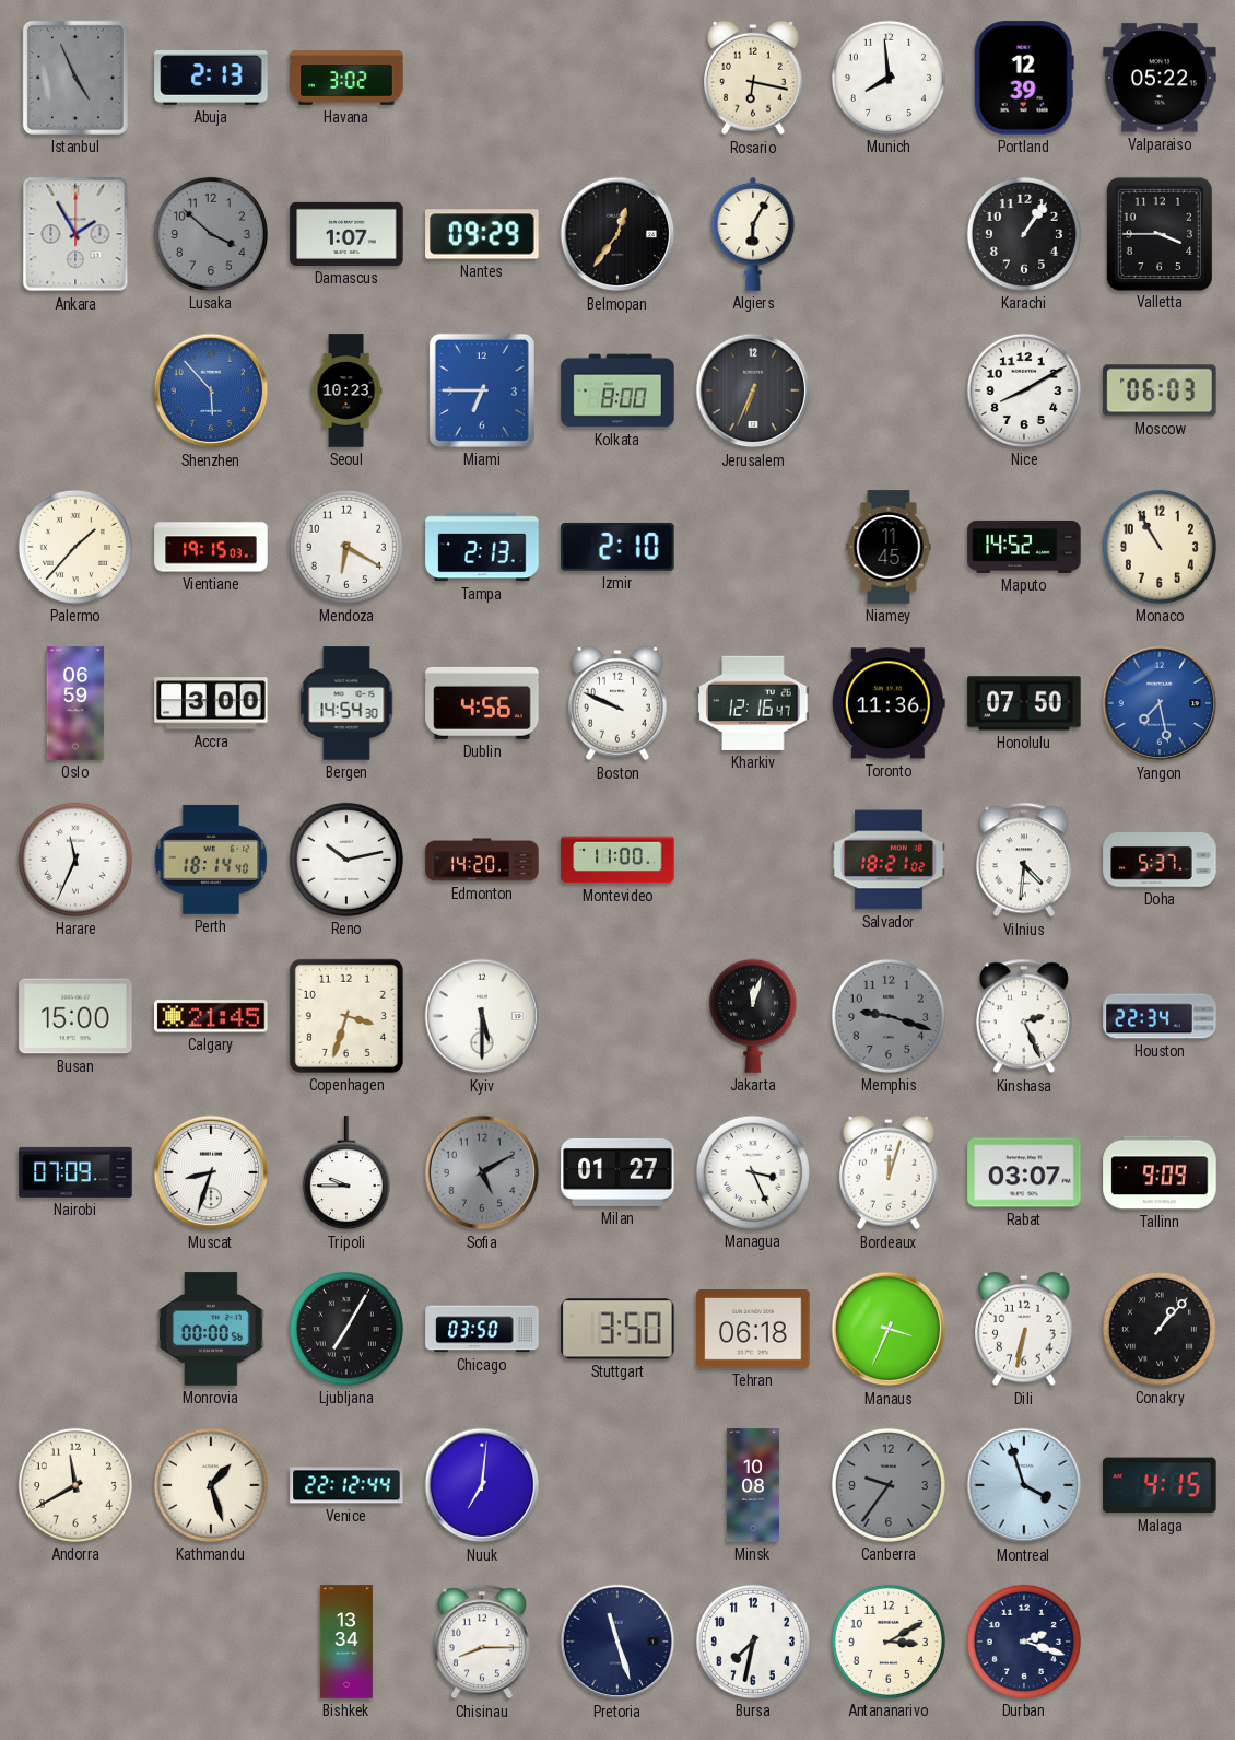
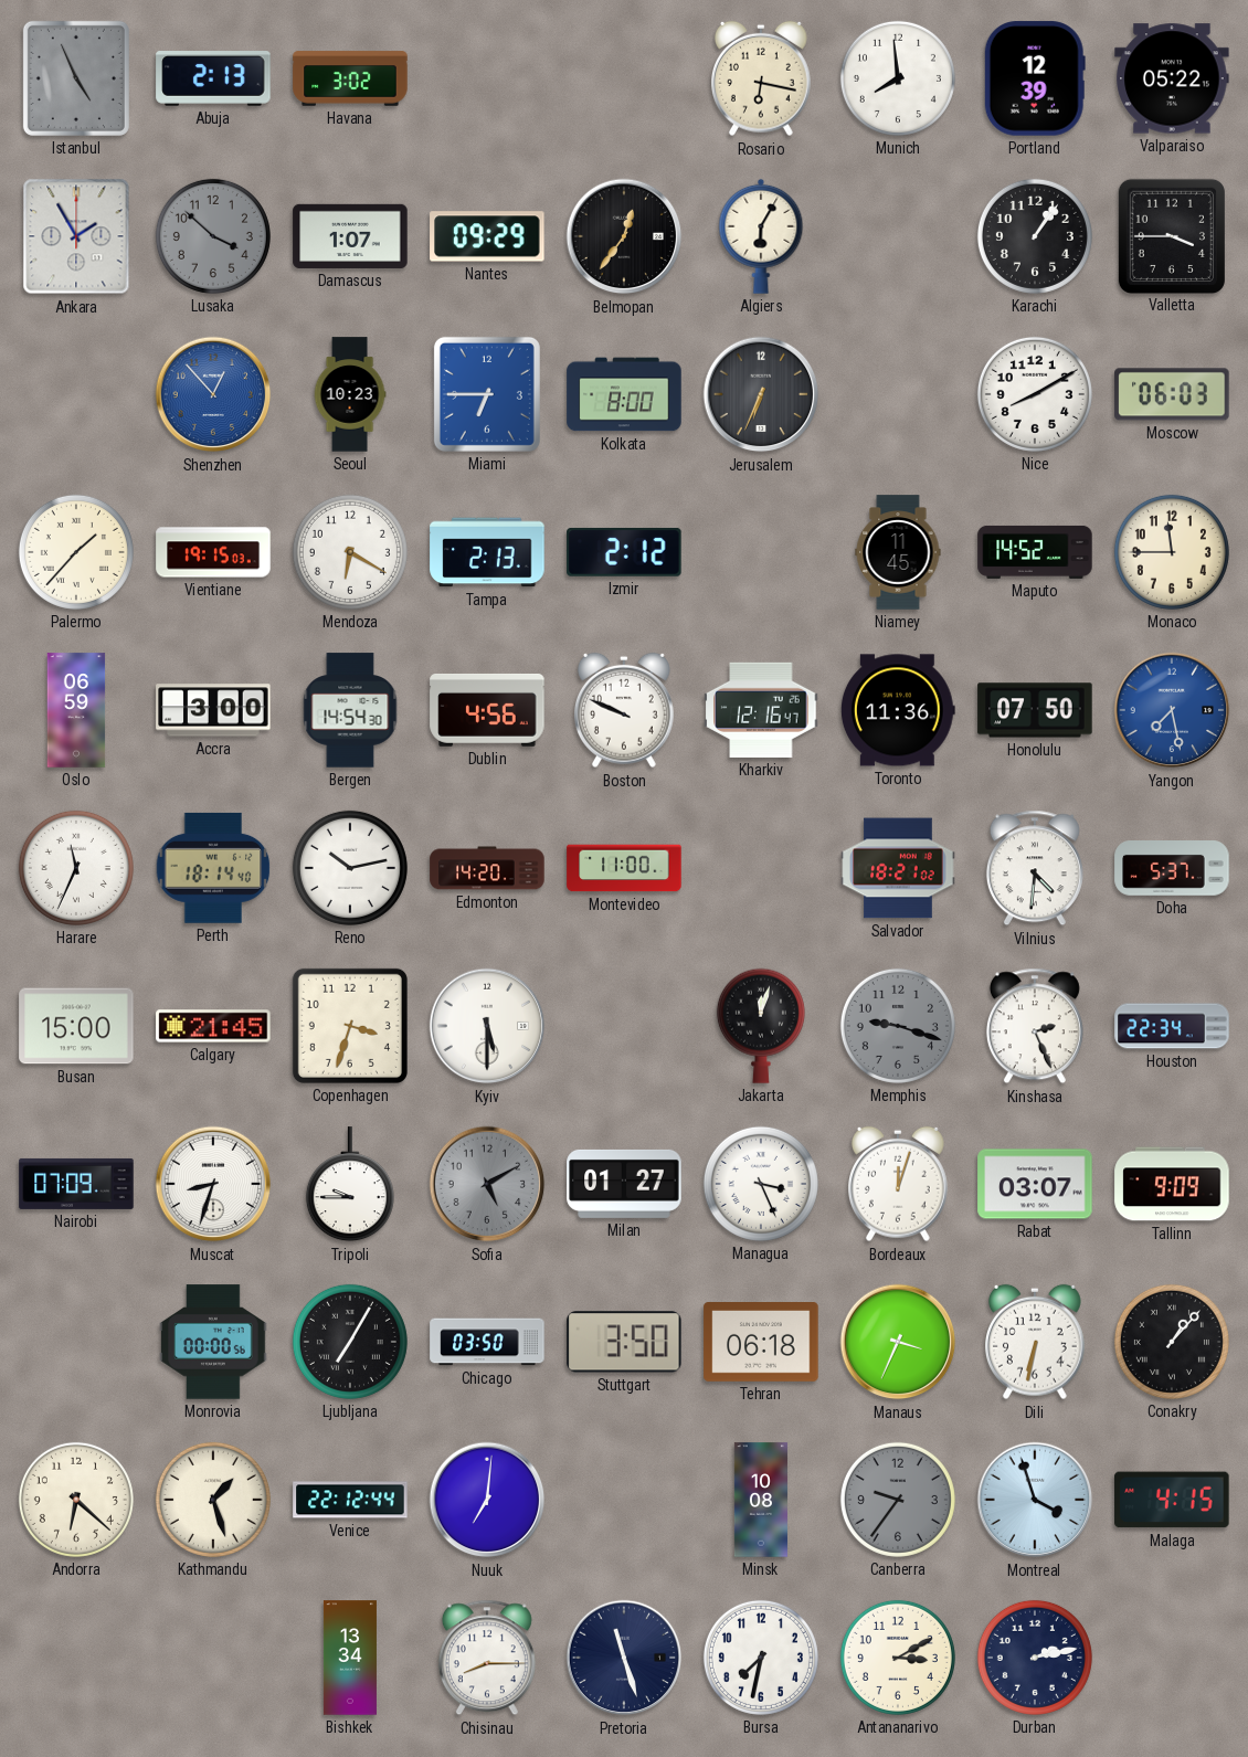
Shenzhen: 5:53 -> 12:53
Izmir: 2:10 -> 2:12
Monaco: 10:55 -> 11:45
Andorra: 11:40 -> 6:22
Durban: 2:18 -> 2:13
